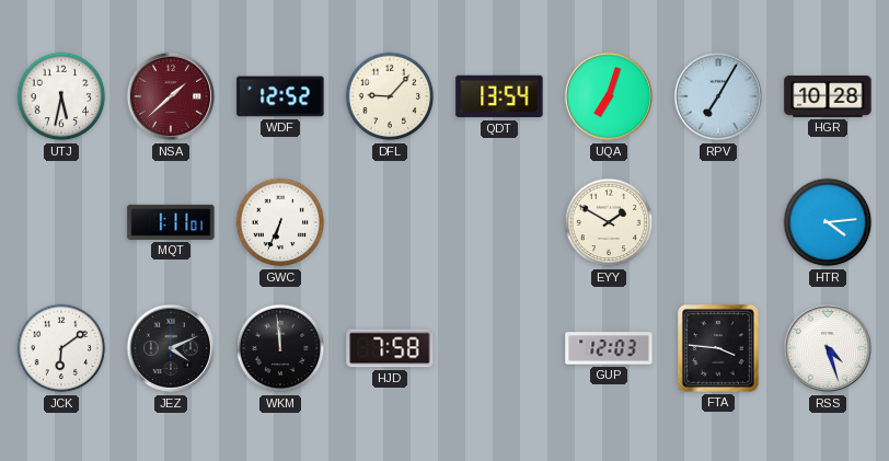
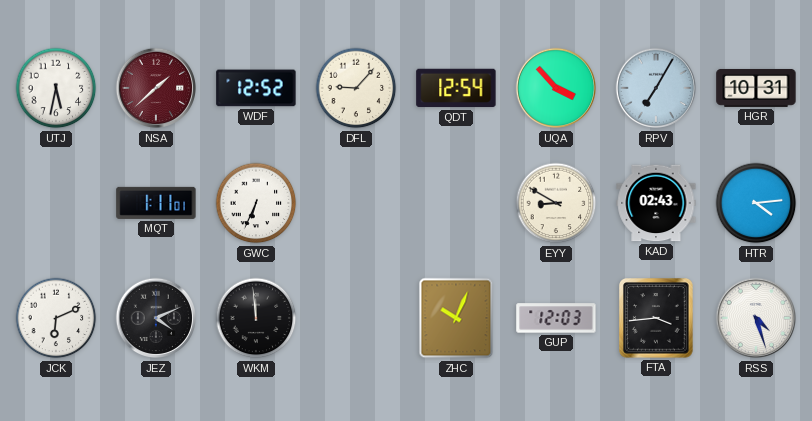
QDT: 13:54 -> 12:54
UQA: 7:03 -> 3:53
HGR: 10:28 -> 10:31
EYY: 1:50 -> 8:50
KAD: none -> 02:43
JCK: 6:09 -> 6:11
HJD: 7:58 -> none
ZHC: none -> 10:04
FTA: 3:46 -> 3:44
